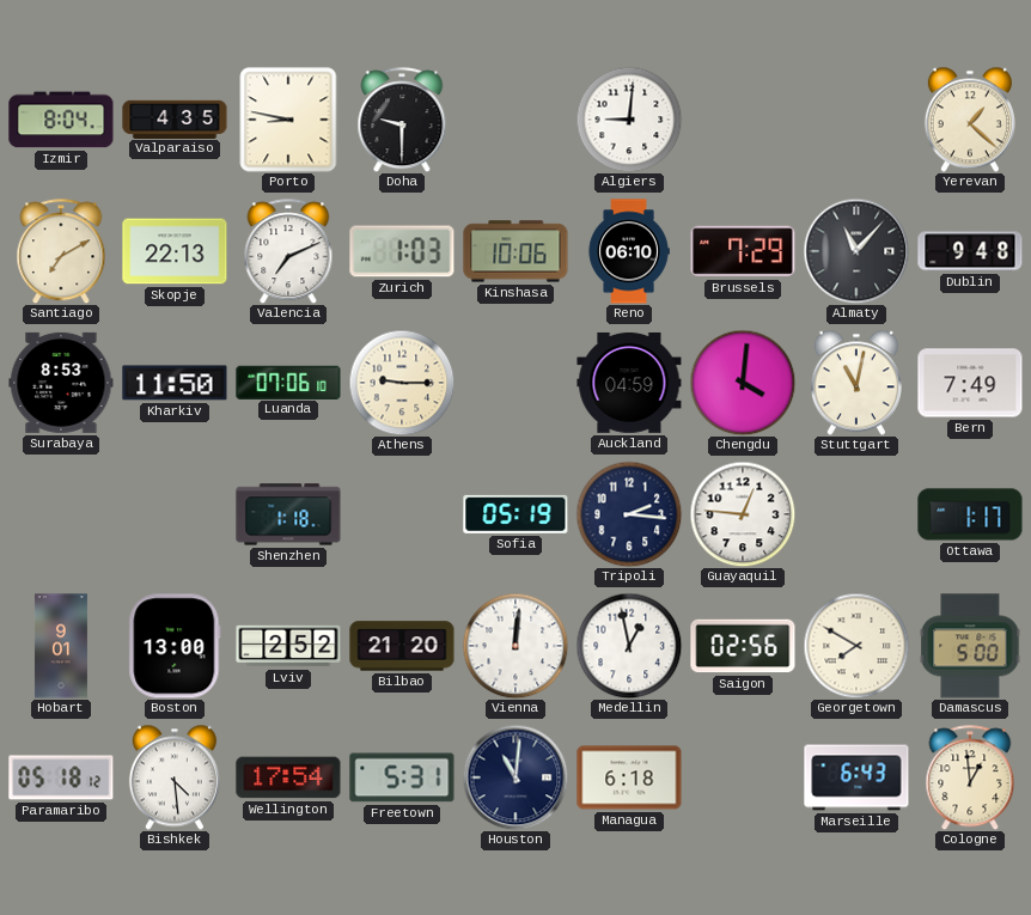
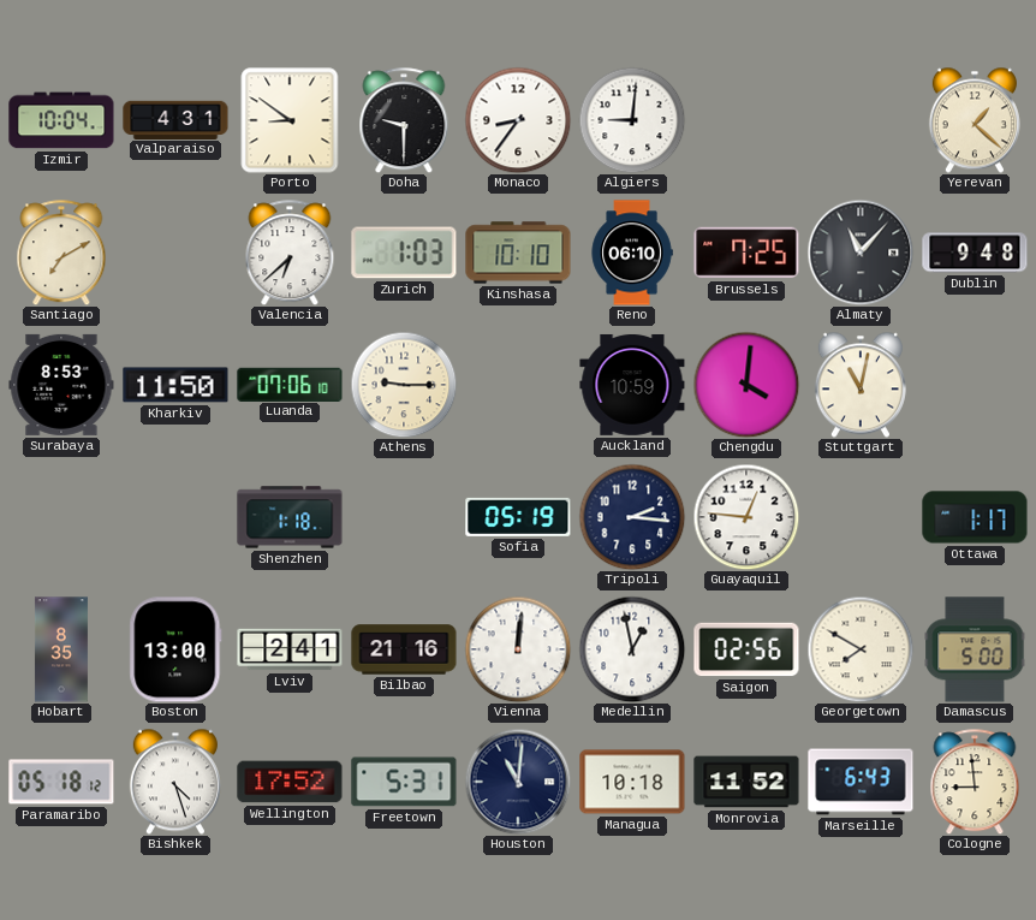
Izmir: 8:04 -> 10:04
Valparaiso: 4:35 -> 4:31
Porto: 8:47 -> 8:51
Monaco: none -> 8:36
Skopje: 22:13 -> none
Valencia: 7:11 -> 6:38
Kinshasa: 10:06 -> 10:10
Brussels: 7:29 -> 7:25
Auckland: 04:59 -> 10:59
Bern: 7:49 -> none
Hobart: 9:01 -> 8:35
Lviv: 2:52 -> 2:41
Bilbao: 21:20 -> 21:16
Bishkek: 4:29 -> 4:27
Wellington: 17:54 -> 17:52
Managua: 6:18 -> 10:18
Monrovia: none -> 11:52
Cologne: 12:59 -> 8:59
